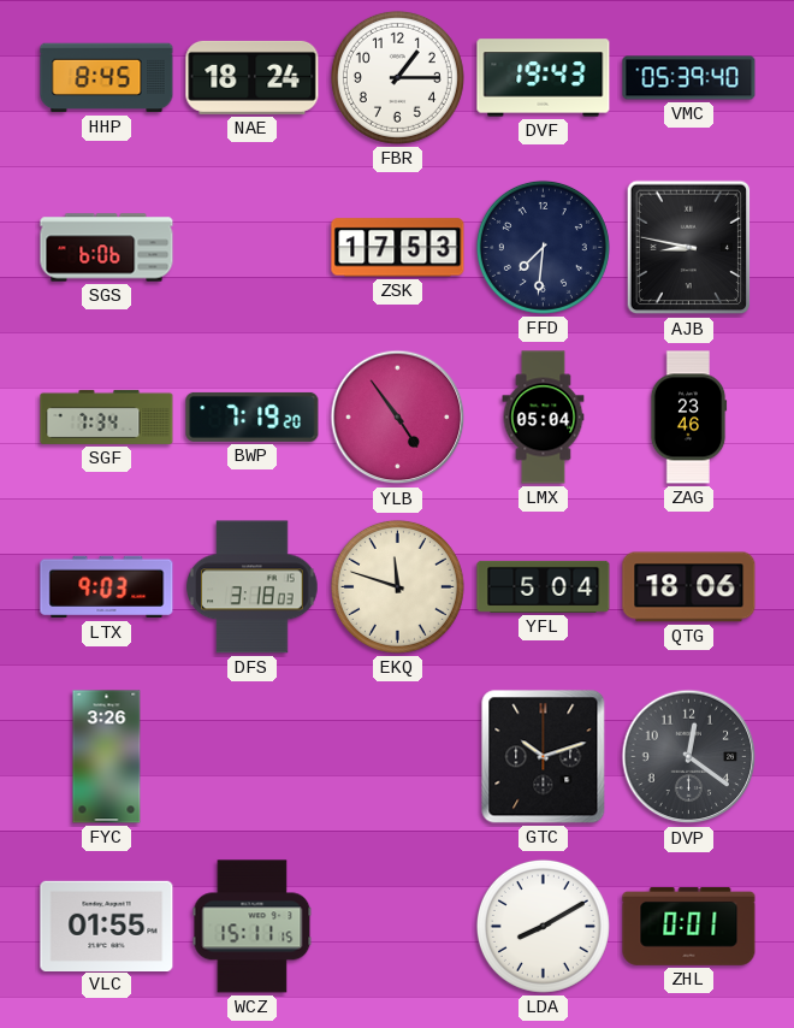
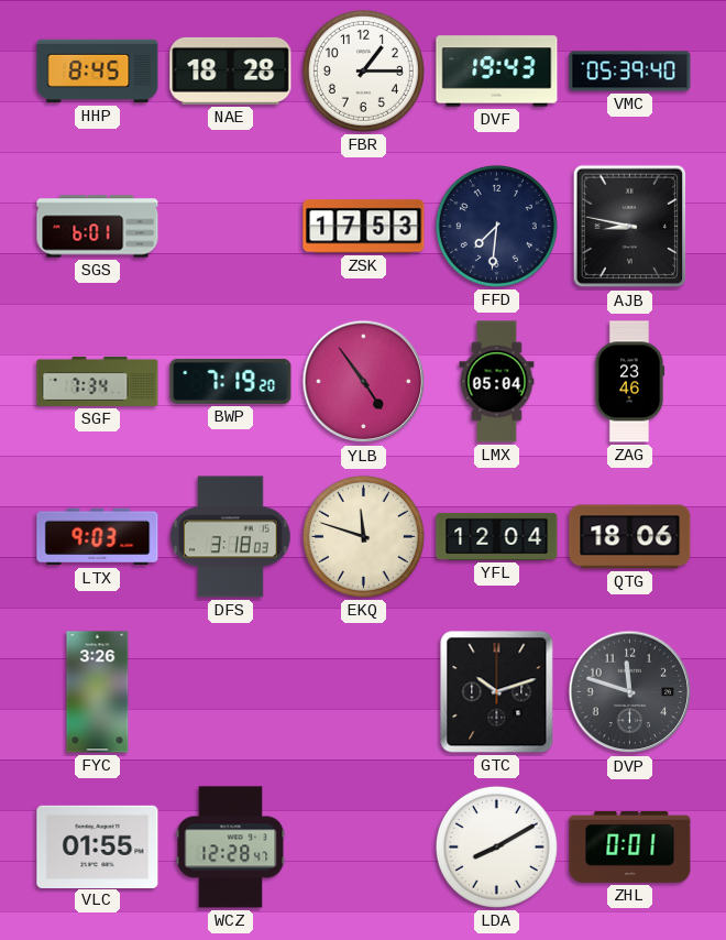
NAE: 18:24 -> 18:28
SGS: 6:06 -> 6:01
YFL: 5:04 -> 12:04
DVP: 12:21 -> 11:48
WCZ: 15:11 -> 12:28
